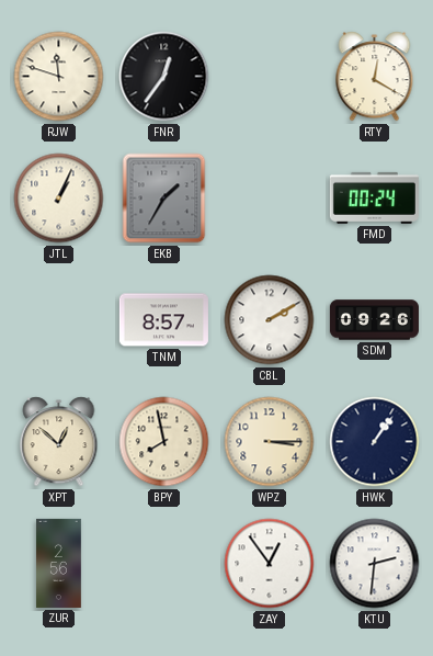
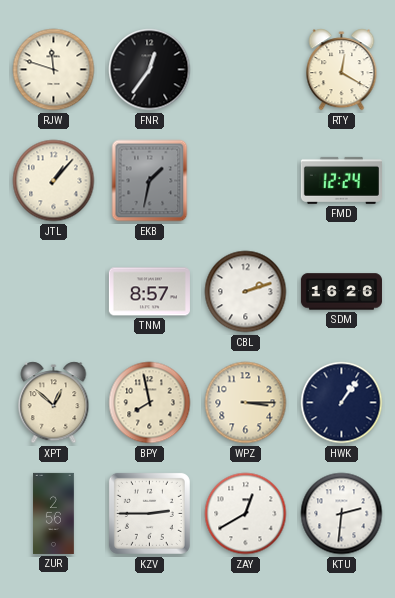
JTL: 1:04 -> 1:07
EKB: 1:35 -> 1:32
FMD: 00:24 -> 12:24
CBL: 2:10 -> 2:12
SDM: 09:26 -> 16:26
KZV: none -> 2:45
ZAY: 12:54 -> 12:40
